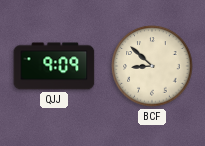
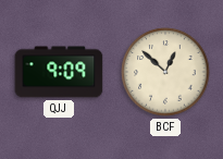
BCF: 8:52 -> 12:52
